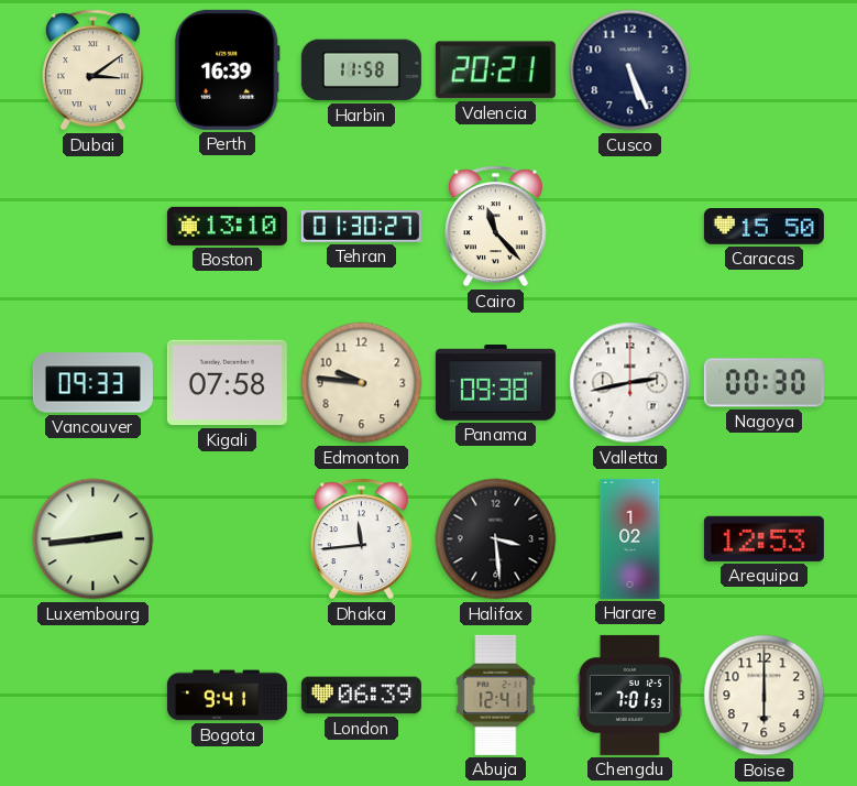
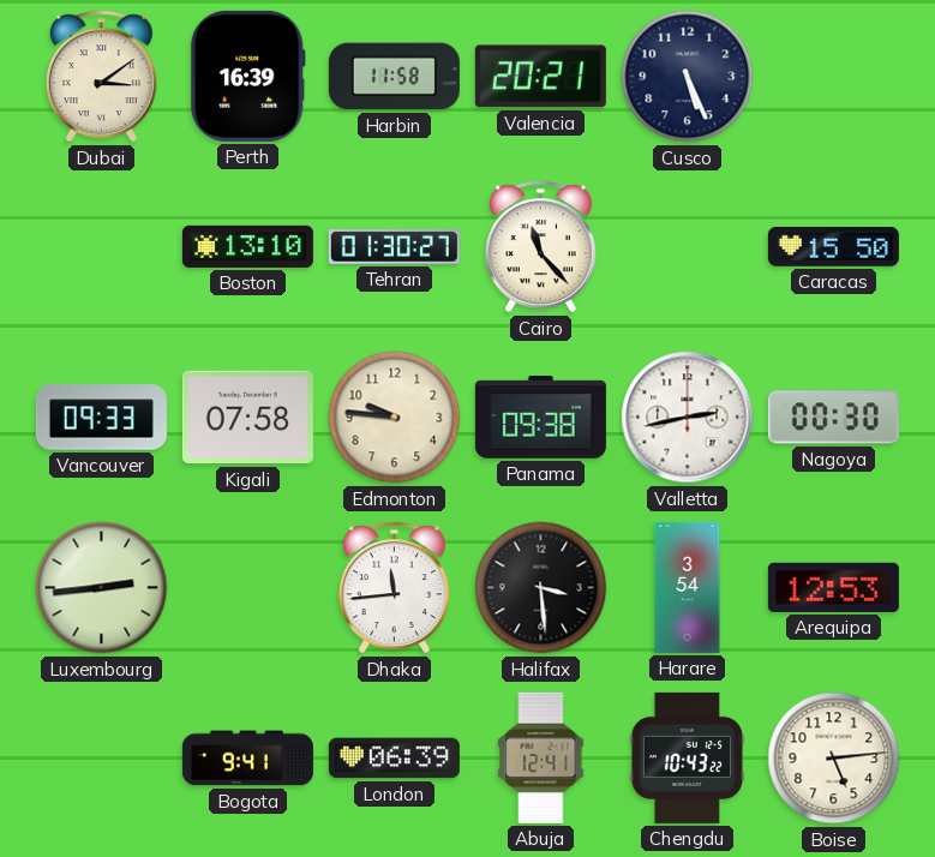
Harare: 1:02 -> 3:54
Chengdu: 7:01 -> 10:43
Boise: 6:00 -> 5:14
